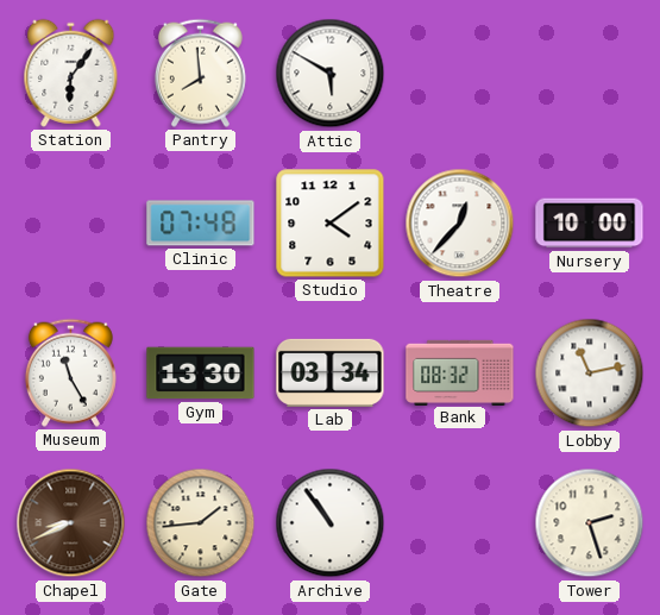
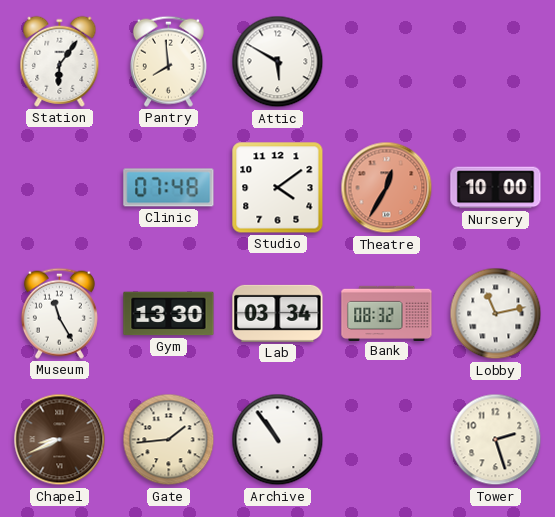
Theatre: 12:37 -> 12:35
Theatre dial: white -> salmon
